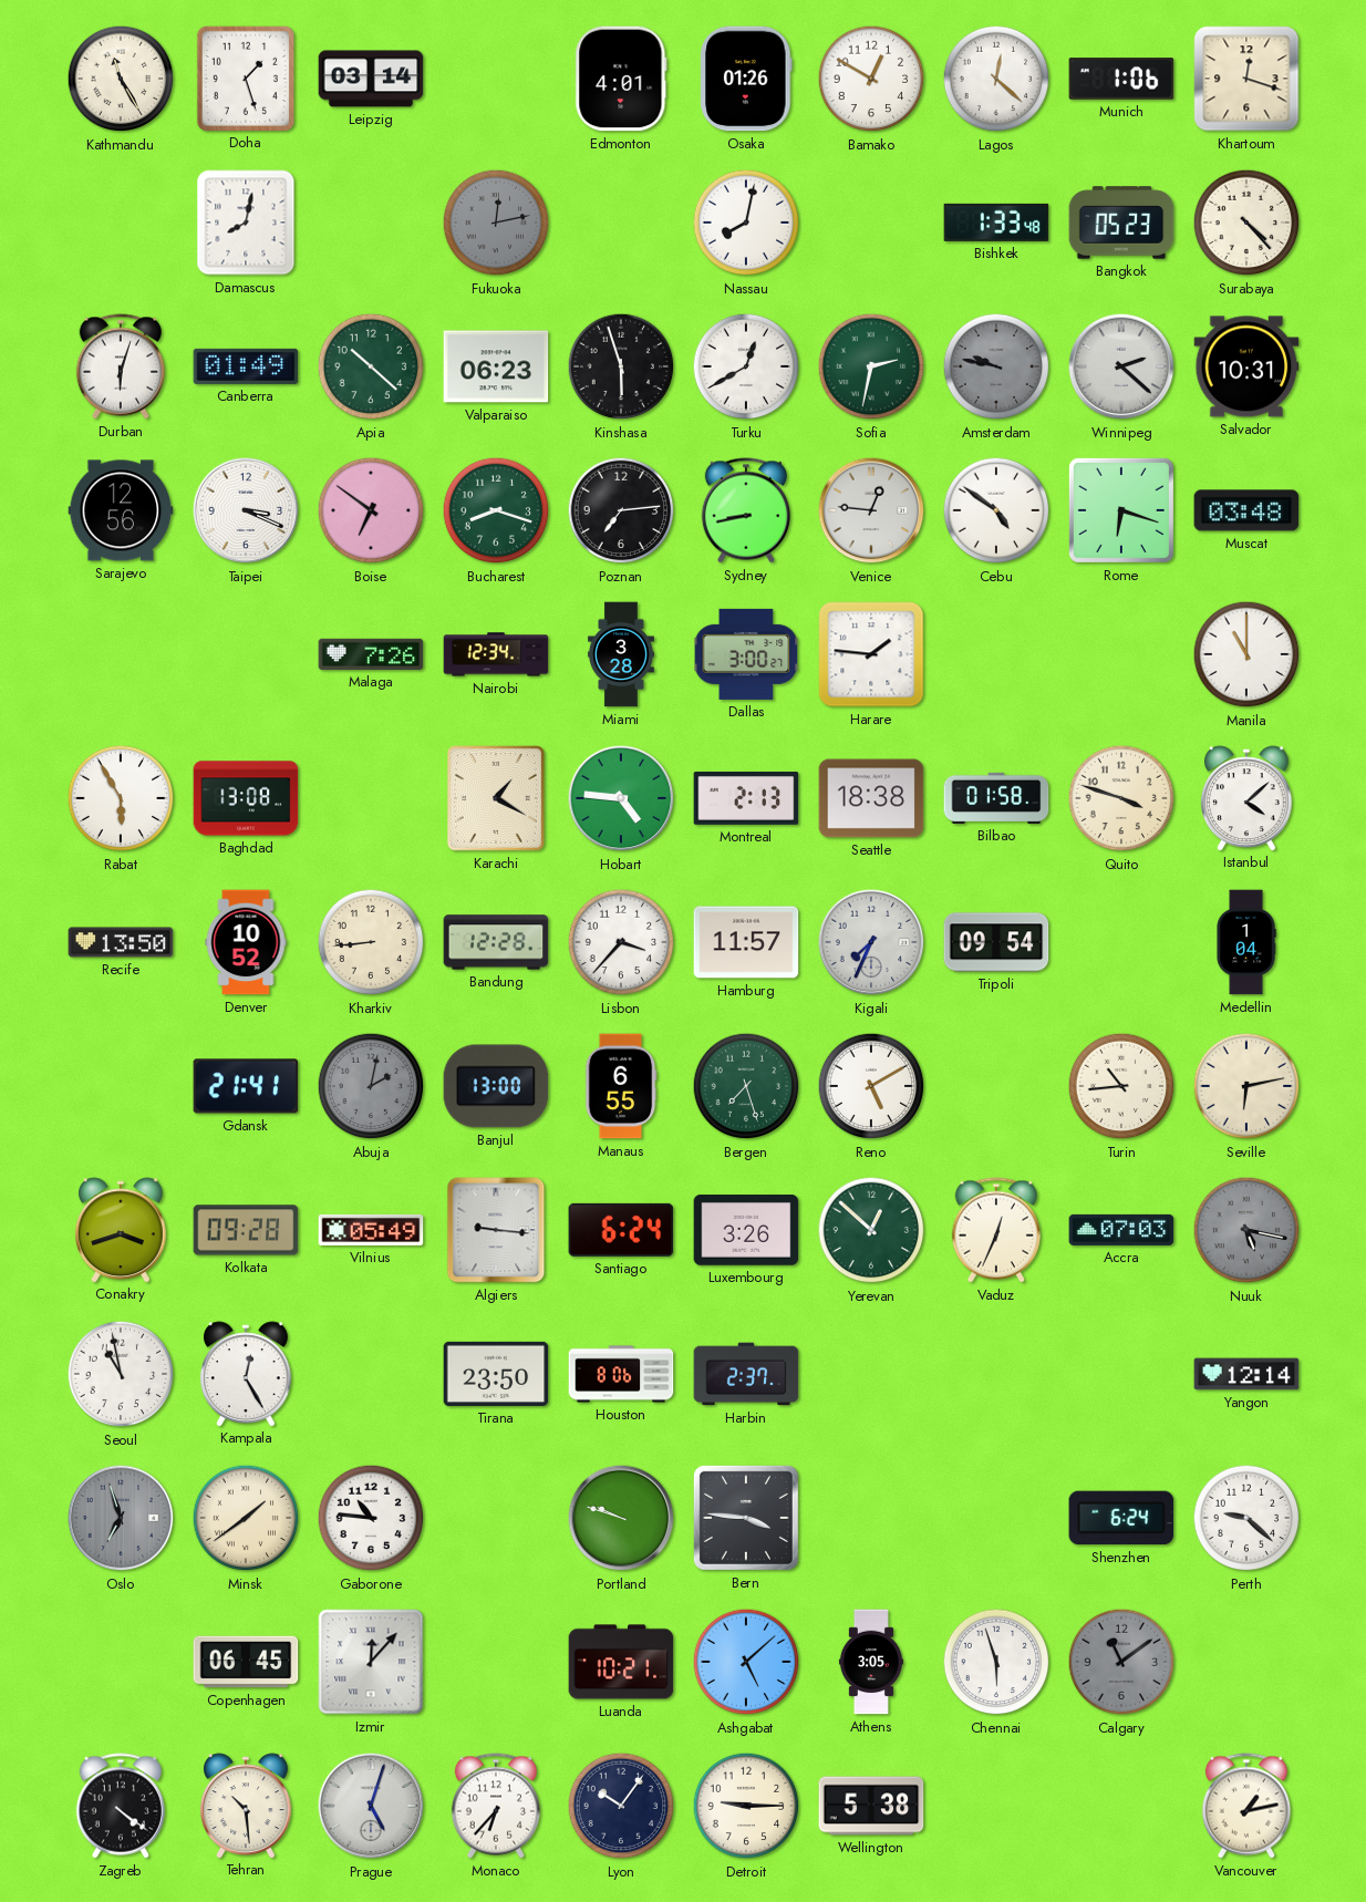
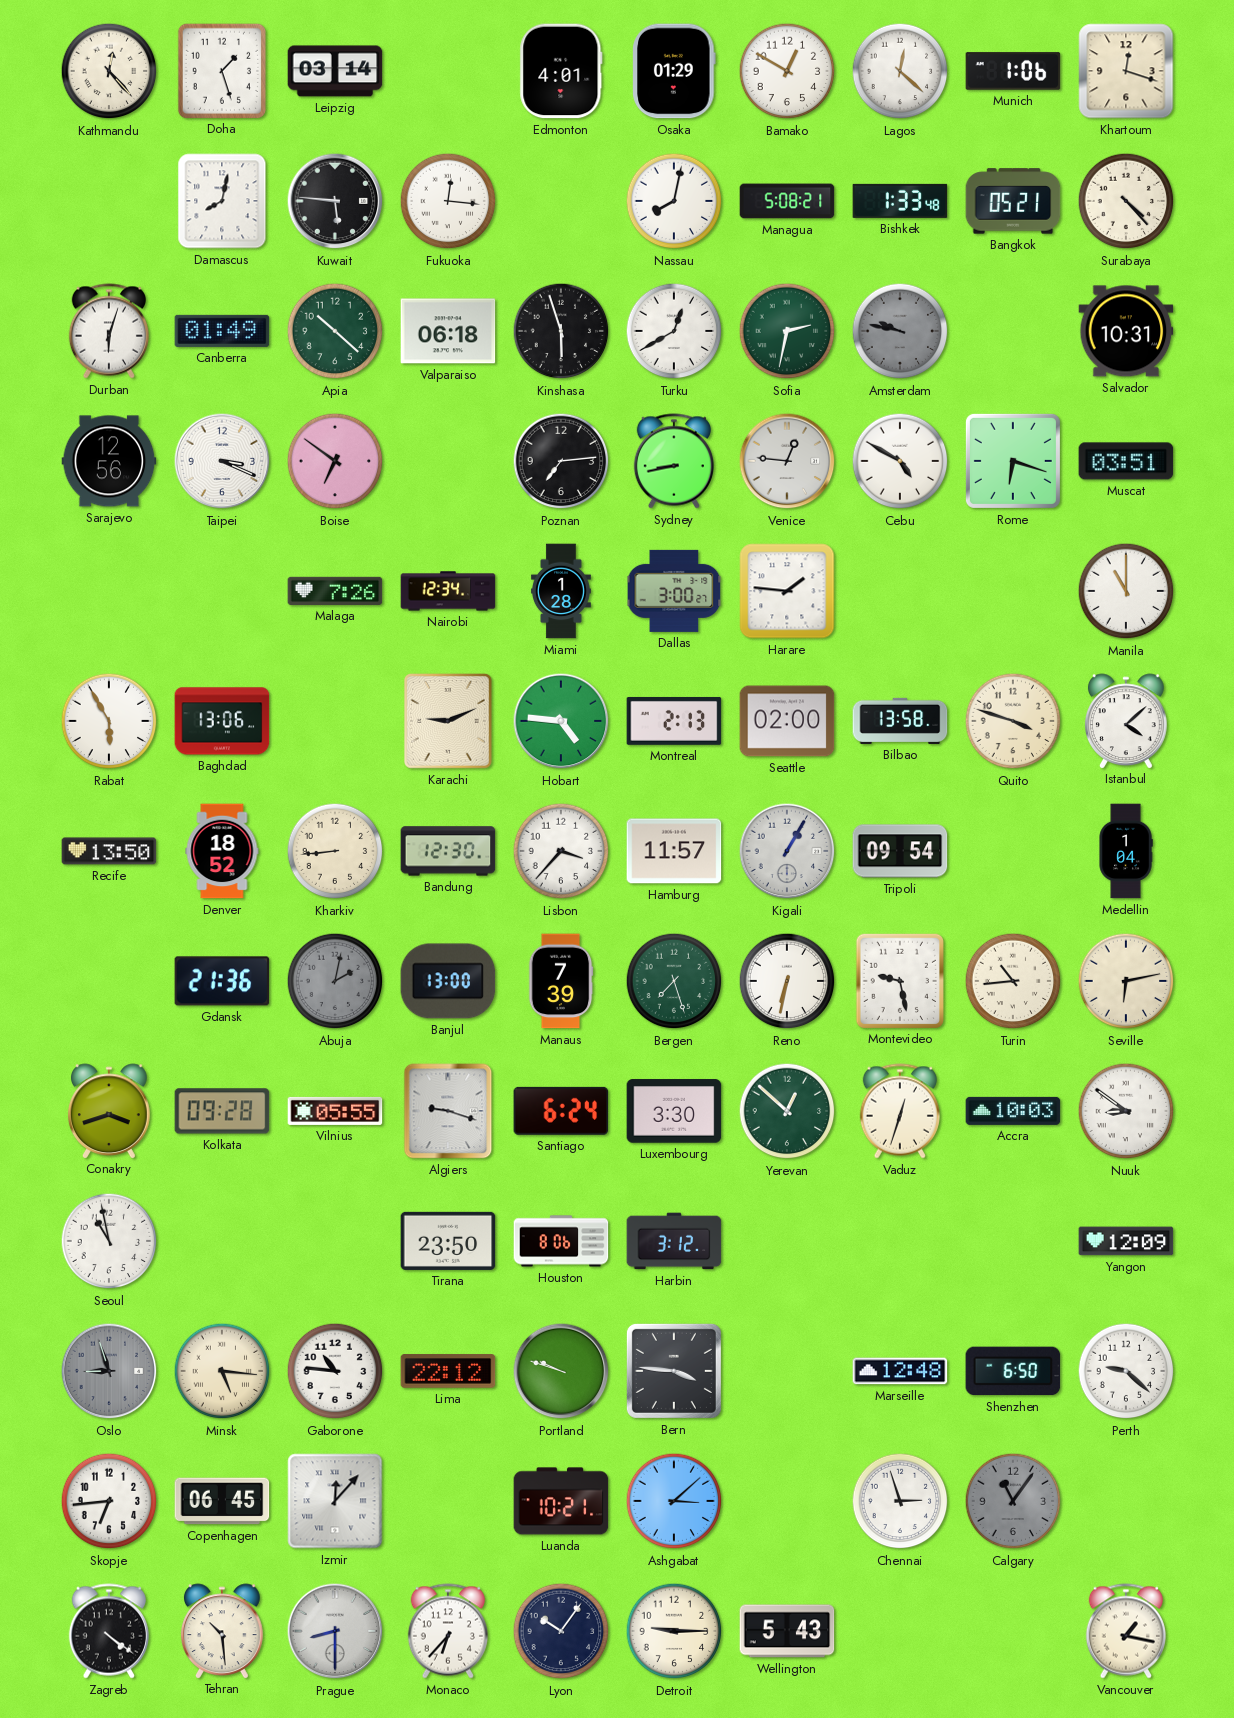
Kathmandu: 11:25 -> 12:23
Osaka: 01:26 -> 01:29
Kuwait: none -> 5:46
Fukuoka: 12:13 -> 12:16
Fukuoka dial: grey -> white
Managua: none -> 5:08
Bangkok: 05:23 -> 05:21
Valparaiso: 06:23 -> 06:18
Winnipeg: 2:22 -> none
Bucharest: 8:18 -> none
Cebu: 4:51 -> 4:50
Muscat: 03:48 -> 03:51
Miami: 3:28 -> 1:28
Baghdad: 13:08 -> 13:06
Karachi: 1:20 -> 9:11
Seattle: 18:38 -> 02:00
Bilbao: 01:58 -> 13:58
Denver: 10:52 -> 18:52
Bandung: 12:28 -> 12:30
Kigali: 7:34 -> 1:05
Gdansk: 21:41 -> 21:36
Manaus: 6:55 -> 7:39
Reno: 5:10 -> 6:32
Montevideo: none -> 9:28
Vilnius: 05:49 -> 05:55
Algiers: 9:16 -> 9:18
Luxembourg: 3:26 -> 3:30
Vaduz: 12:34 -> 12:33
Accra: 07:03 -> 10:03
Nuuk: 5:17 -> 8:51
Nuuk dial: grey -> white
Kampala: 12:25 -> none
Harbin: 2:37 -> 3:12
Yangon: 12:14 -> 12:09
Oslo: 6:57 -> 8:57
Minsk: 1:39 -> 5:16
Lima: none -> 22:12
Marseille: none -> 12:48
Shenzhen: 6:24 -> 6:50
Skopje: none -> 6:44
Ashgabat: 5:08 -> 3:08
Athens: 3:05 -> none
Chennai: 5:57 -> 2:57
Calgary: 11:09 -> 11:06
Prague: 5:03 -> 8:30
Wellington: 5:38 -> 5:43
Vancouver: 1:13 -> 1:17
